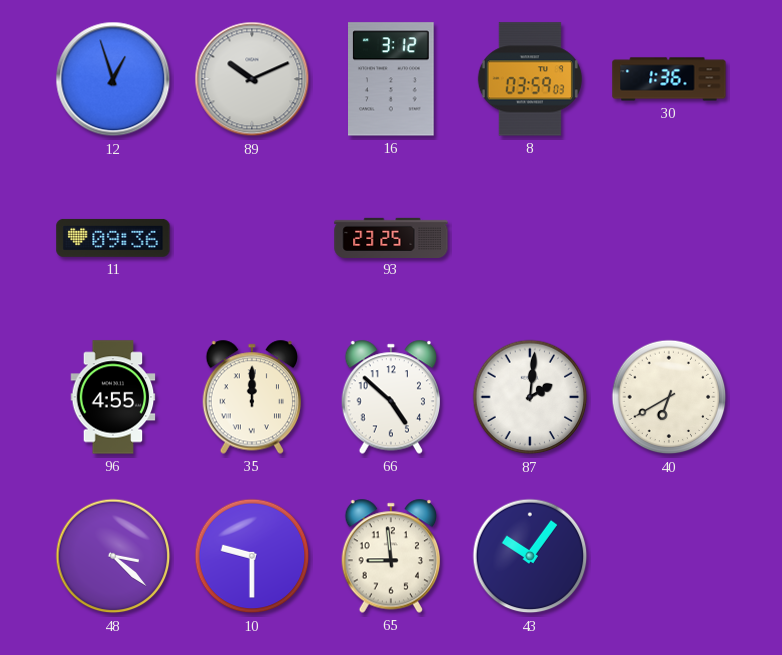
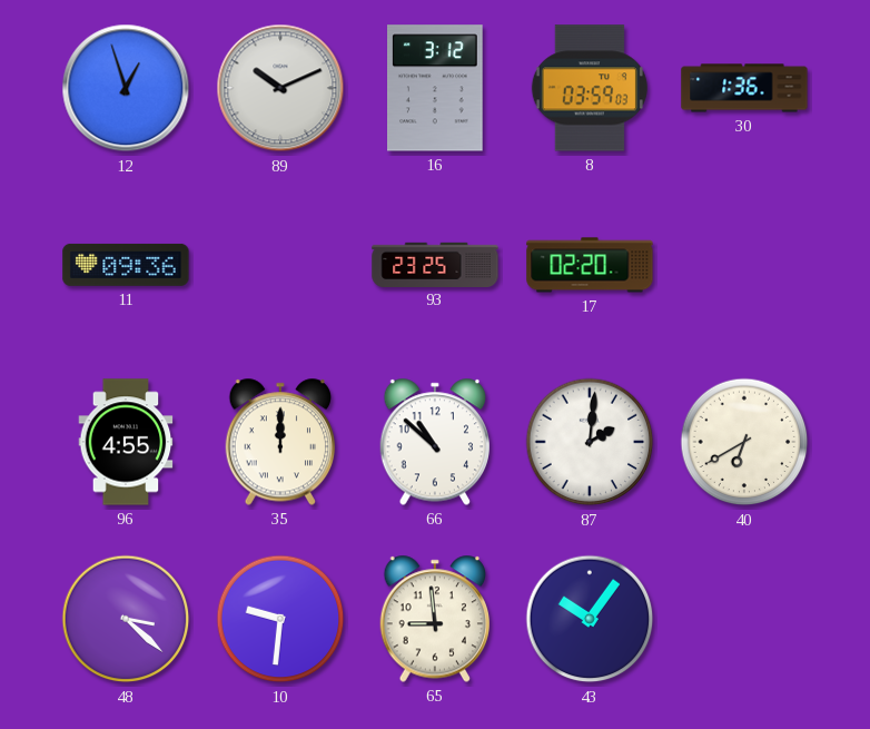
17: none -> 02:20
66: 4:52 -> 10:52
10: 9:30 -> 9:31
